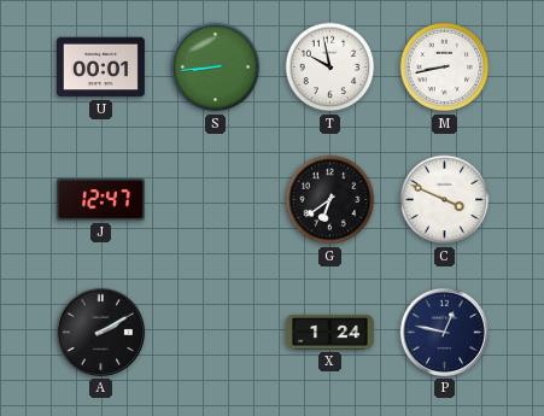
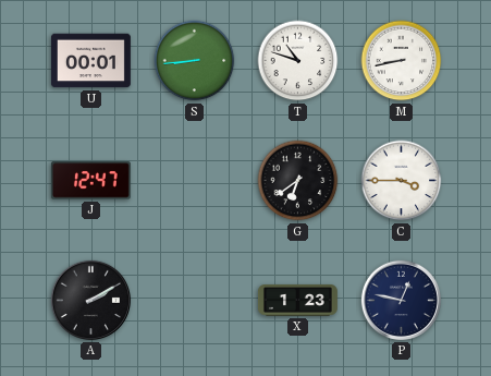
T: 9:58 -> 10:48
C: 3:49 -> 3:45
X: 1:24 -> 1:23
